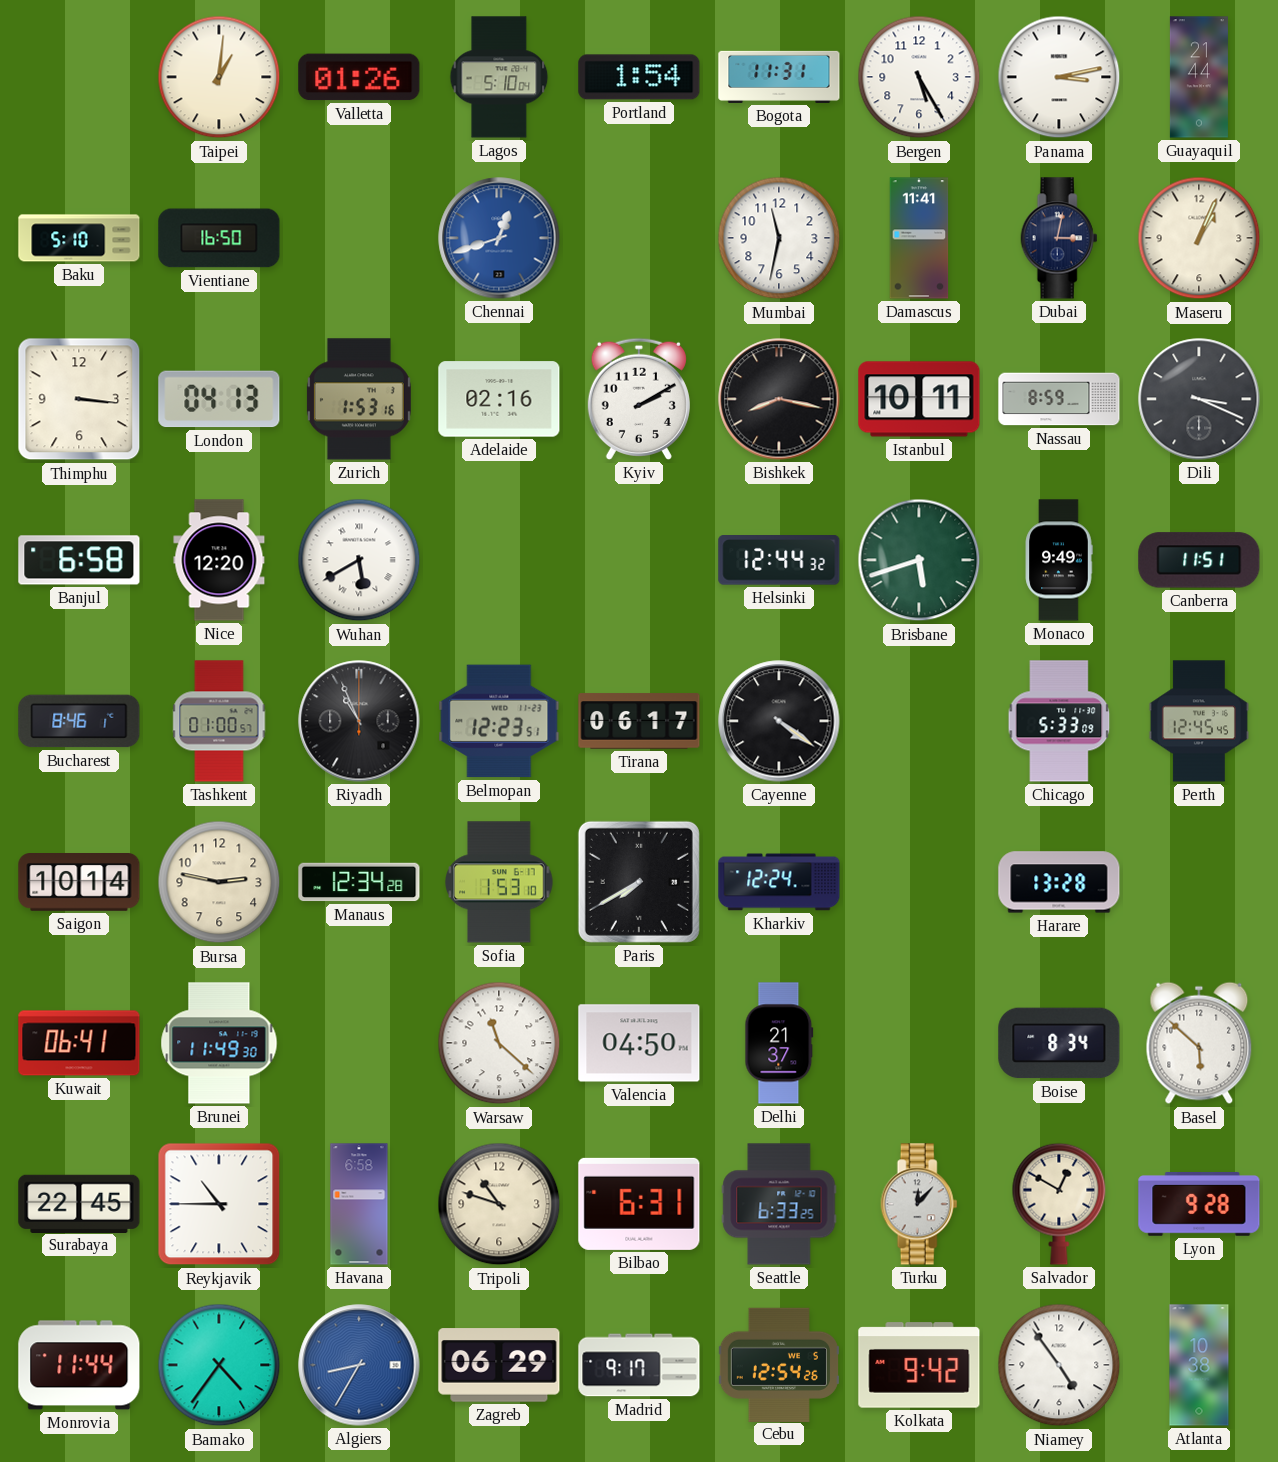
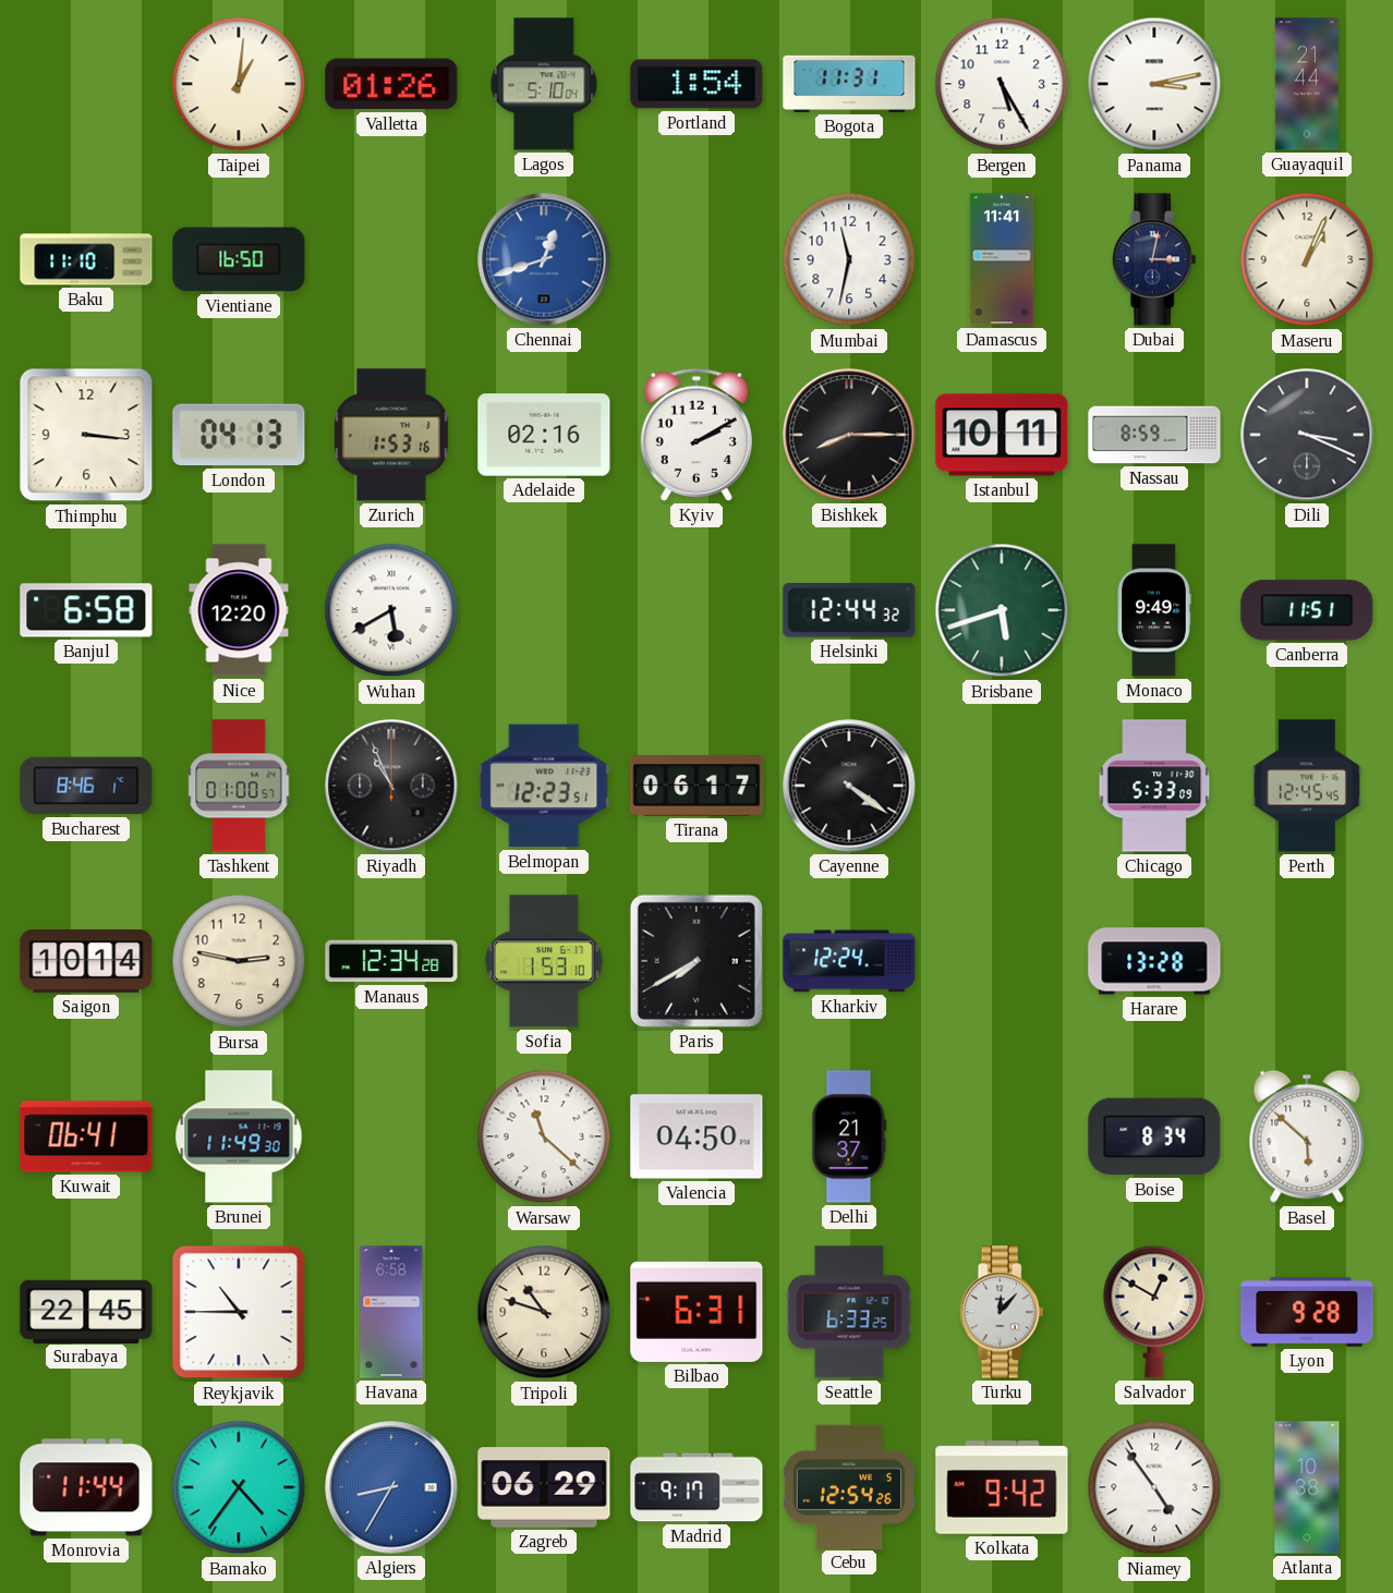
Baku: 5:10 -> 11:10
Bishkek: 8:17 -> 8:15
